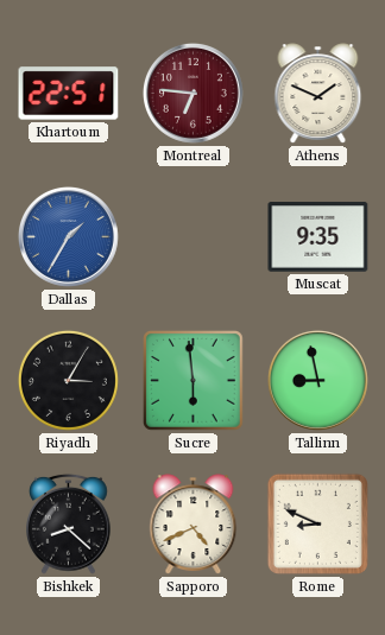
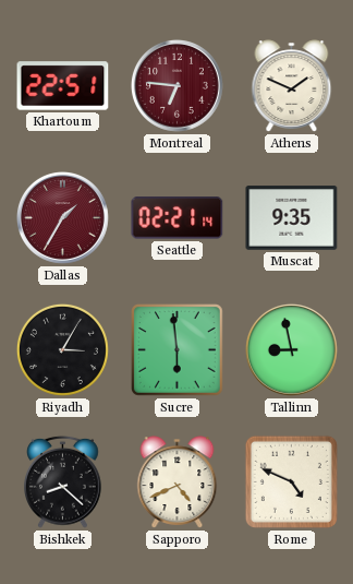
Dallas dial: blue -> burgundy
Seattle: none -> 02:21
Rome: 8:49 -> 4:49
